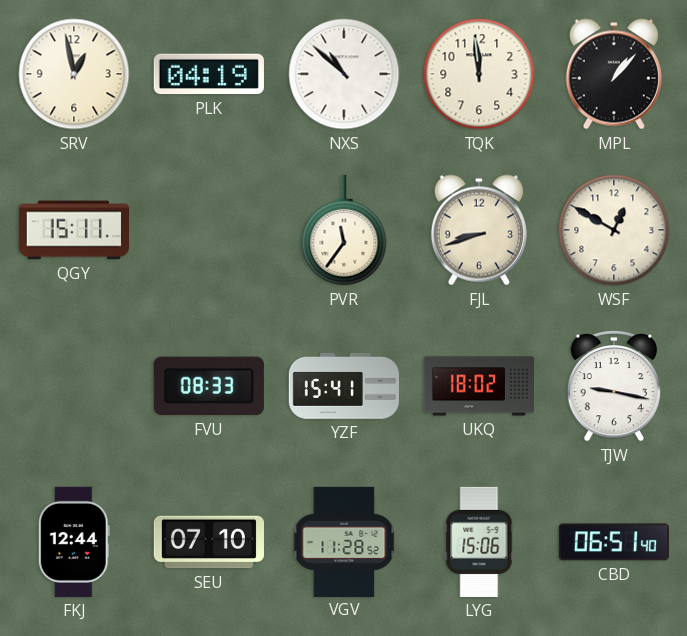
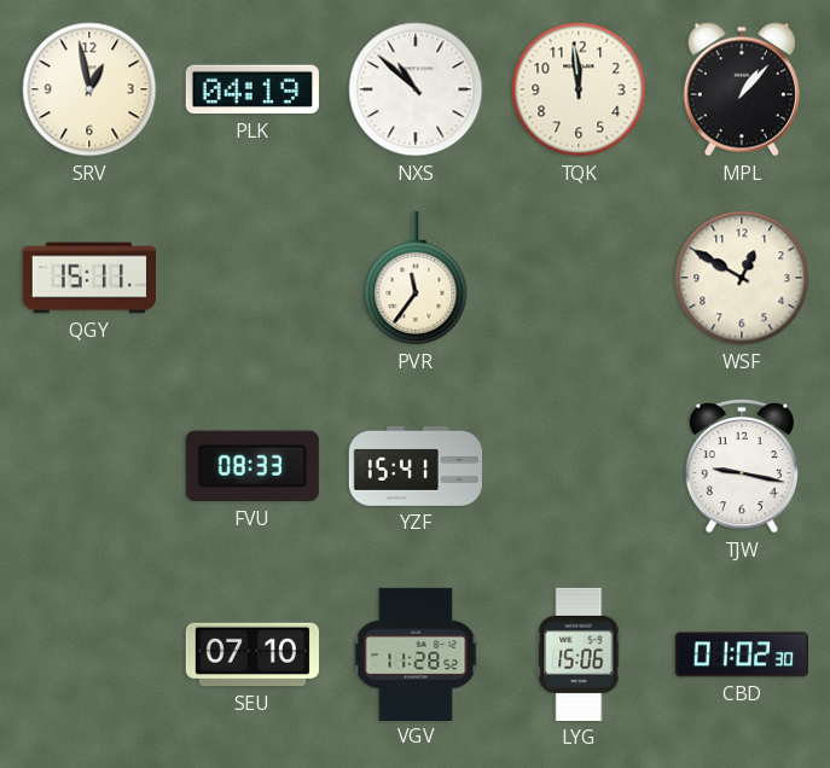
FJL: 8:42 -> none
UKQ: 18:02 -> none
FKJ: 12:44 -> none
CBD: 06:51 -> 01:02
